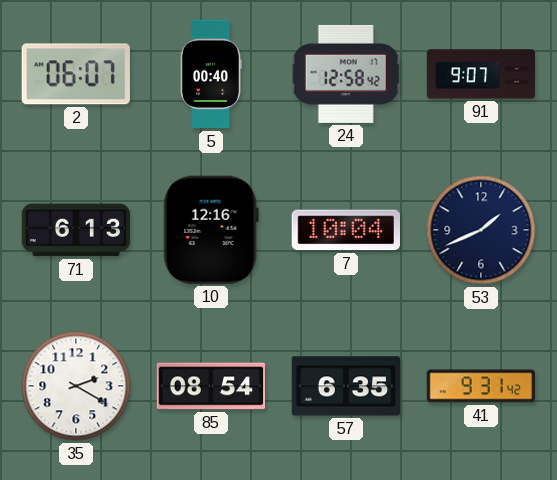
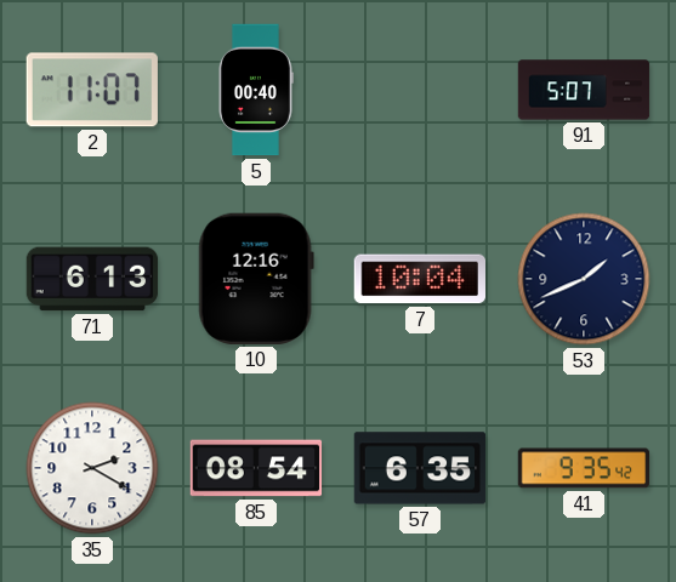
2: 06:07 -> 11:07
24: 12:58 -> none
91: 9:07 -> 5:07
41: 9:31 -> 9:35
